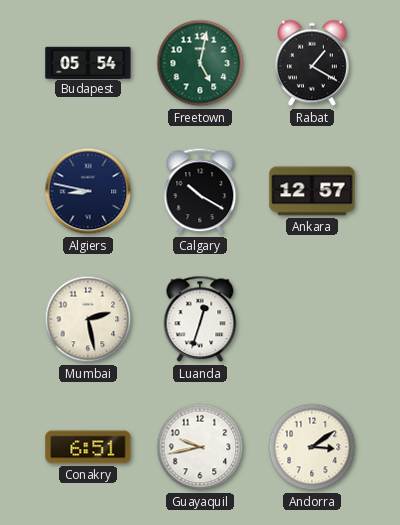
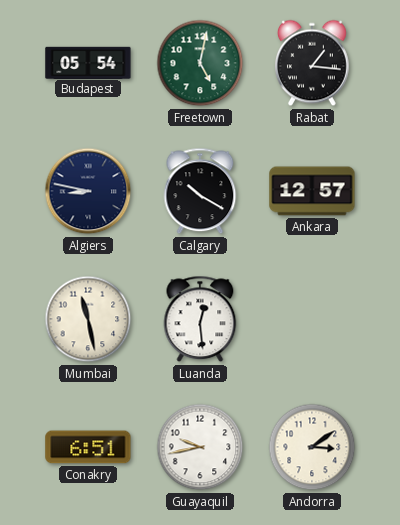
Rabat: 1:20 -> 1:16
Mumbai: 2:28 -> 11:28
Luanda: 12:33 -> 12:29
